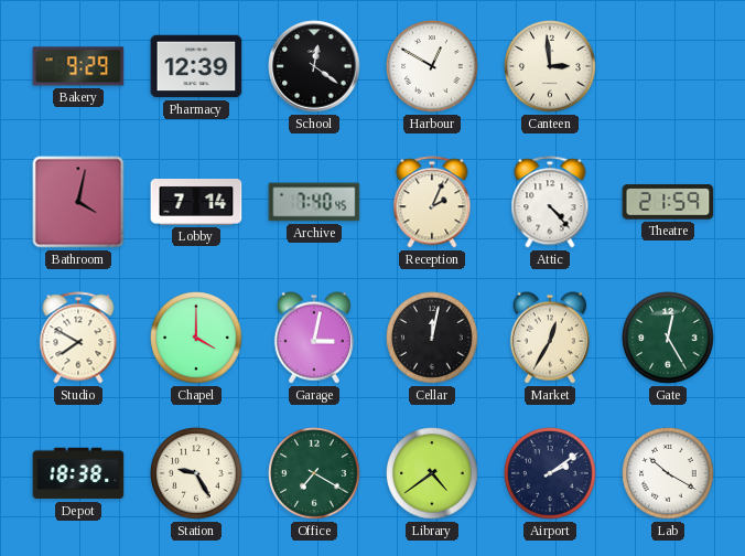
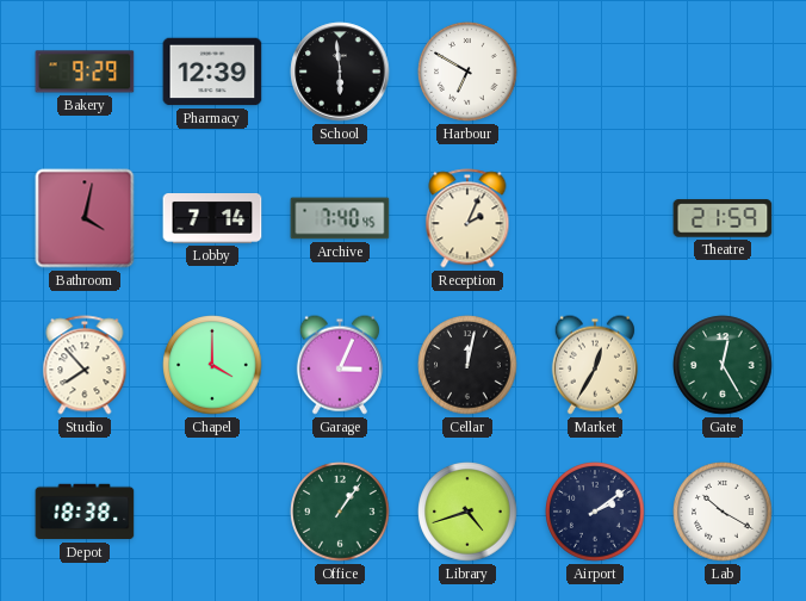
School: 12:21 -> 5:59
Harbour: 12:50 -> 6:50
Canteen: 2:59 -> none
Attic: 4:23 -> none
Studio: 7:50 -> 7:53
Garage: 3:02 -> 3:04
Station: 9:25 -> none
Office: 7:20 -> 1:06
Library: 4:39 -> 4:42
